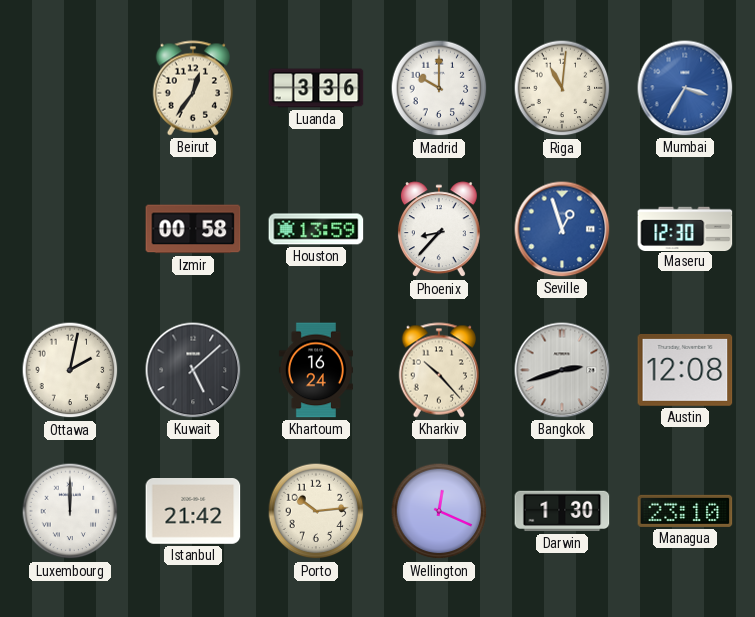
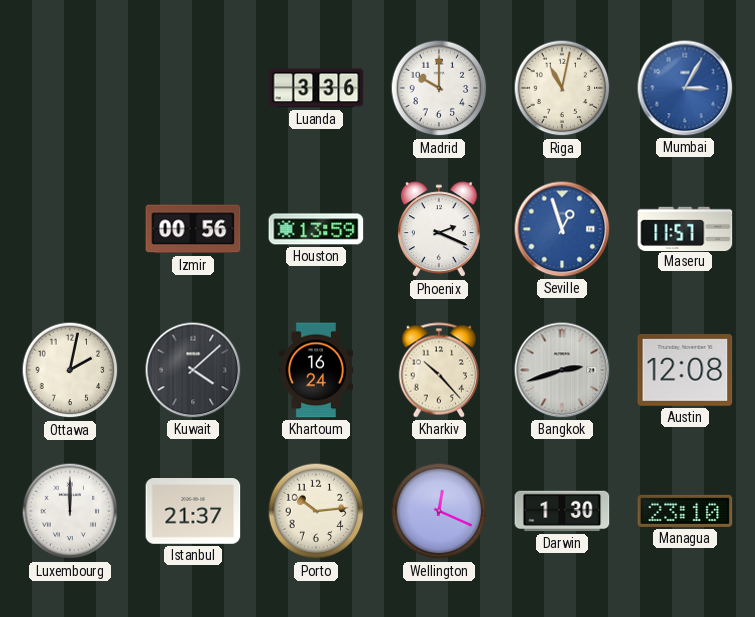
Beirut: 12:36 -> none
Riga: 11:01 -> 11:02
Mumbai: 3:35 -> 3:05
Izmir: 00:58 -> 00:56
Phoenix: 8:37 -> 2:19
Maseru: 12:30 -> 11:57
Kuwait: 5:08 -> 4:08
Istanbul: 21:42 -> 21:37
